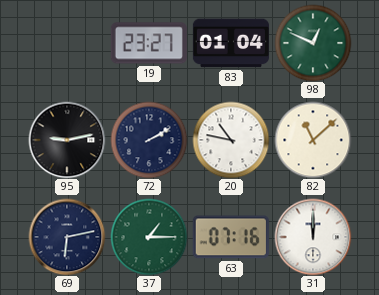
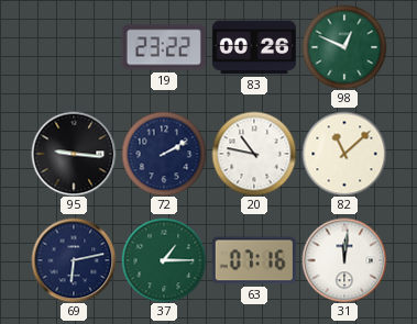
19: 23:27 -> 23:22
83: 01:04 -> 00:26
95: 9:13 -> 9:16
31: 12:00 -> 12:01
